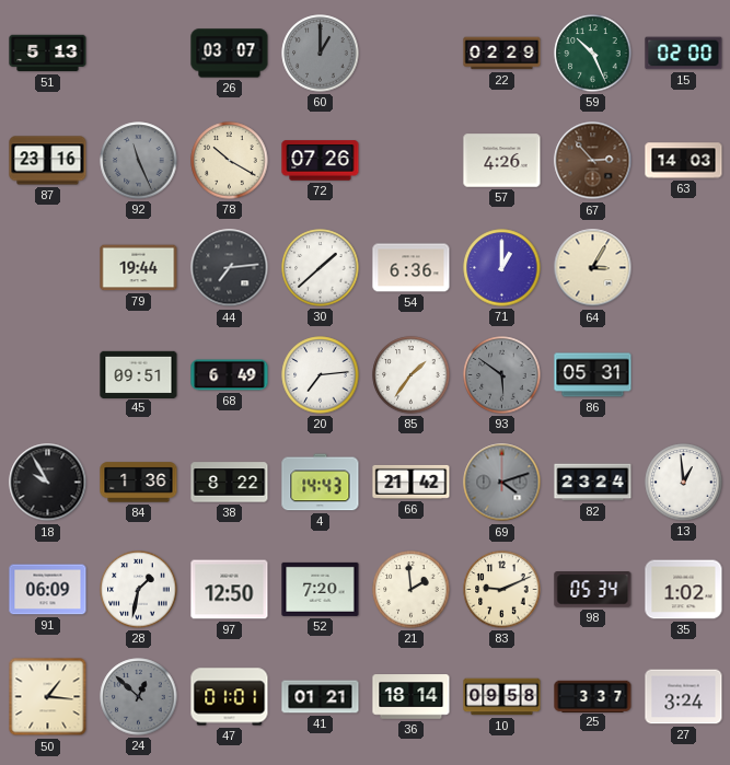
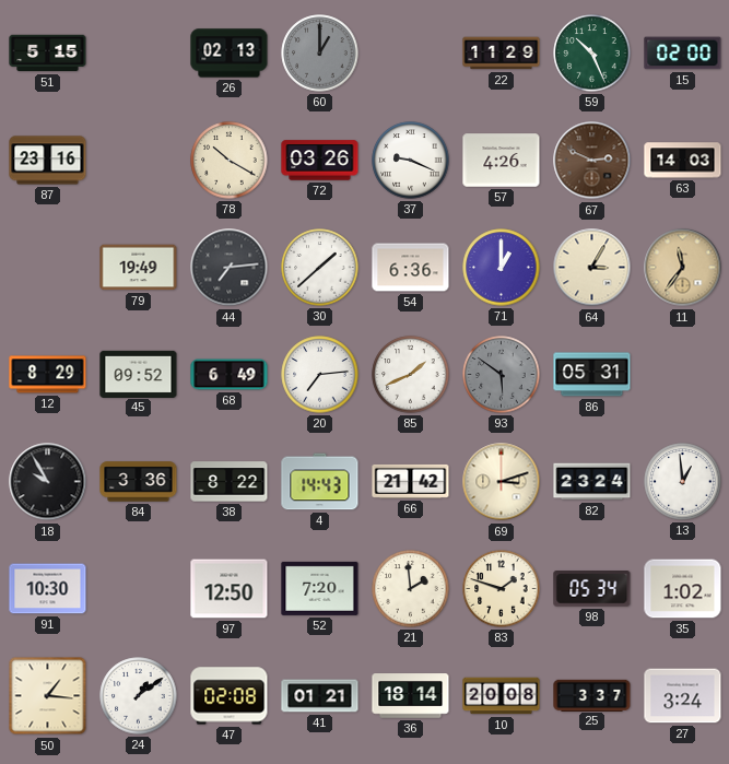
51: 5:13 -> 5:15
26: 03:07 -> 02:13
22: 02:29 -> 11:29
92: 11:26 -> none
72: 07:26 -> 03:26
37: none -> 9:19
67: 2:53 -> 2:49
79: 19:44 -> 19:49
11: none -> 11:36
12: none -> 8:29
45: 09:51 -> 09:52
85: 1:36 -> 1:41
84: 1:36 -> 3:36
69: 4:12 -> 3:12
69 dial: grey -> cream
91: 06:09 -> 10:30
28: 1:32 -> none
83: 9:11 -> 1:48
24: 12:52 -> 1:09
24 dial: grey -> white
47: 01:01 -> 02:08
10: 09:58 -> 20:08
